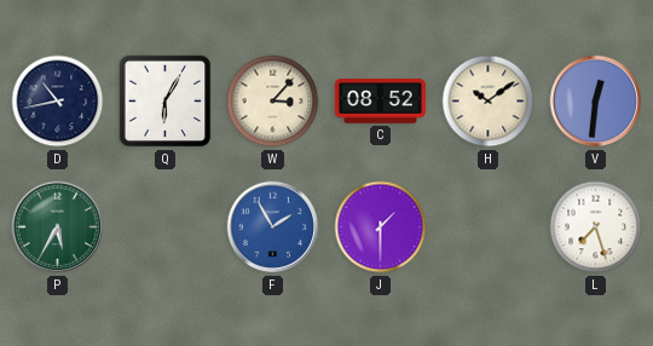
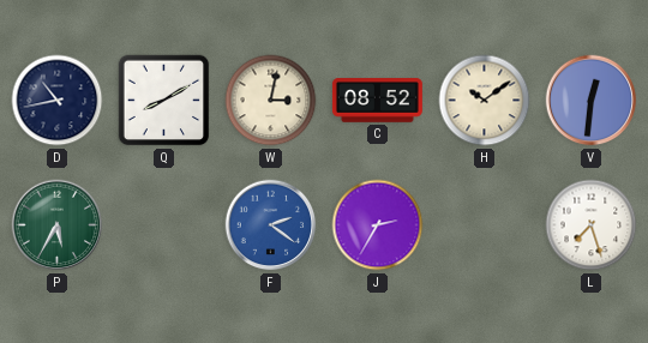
Q: 6:05 -> 8:10
W: 3:07 -> 3:02
F: 1:55 -> 2:21
J: 1:30 -> 2:35
